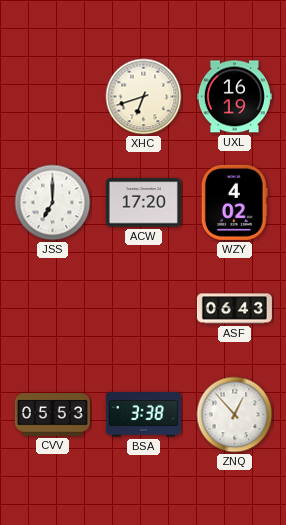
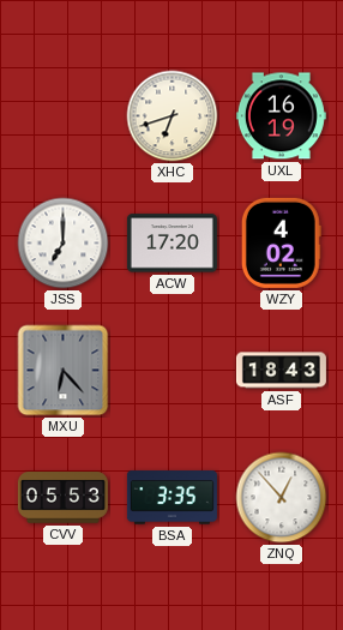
MXU: none -> 6:23
ASF: 06:43 -> 18:43
BSA: 3:38 -> 3:35
